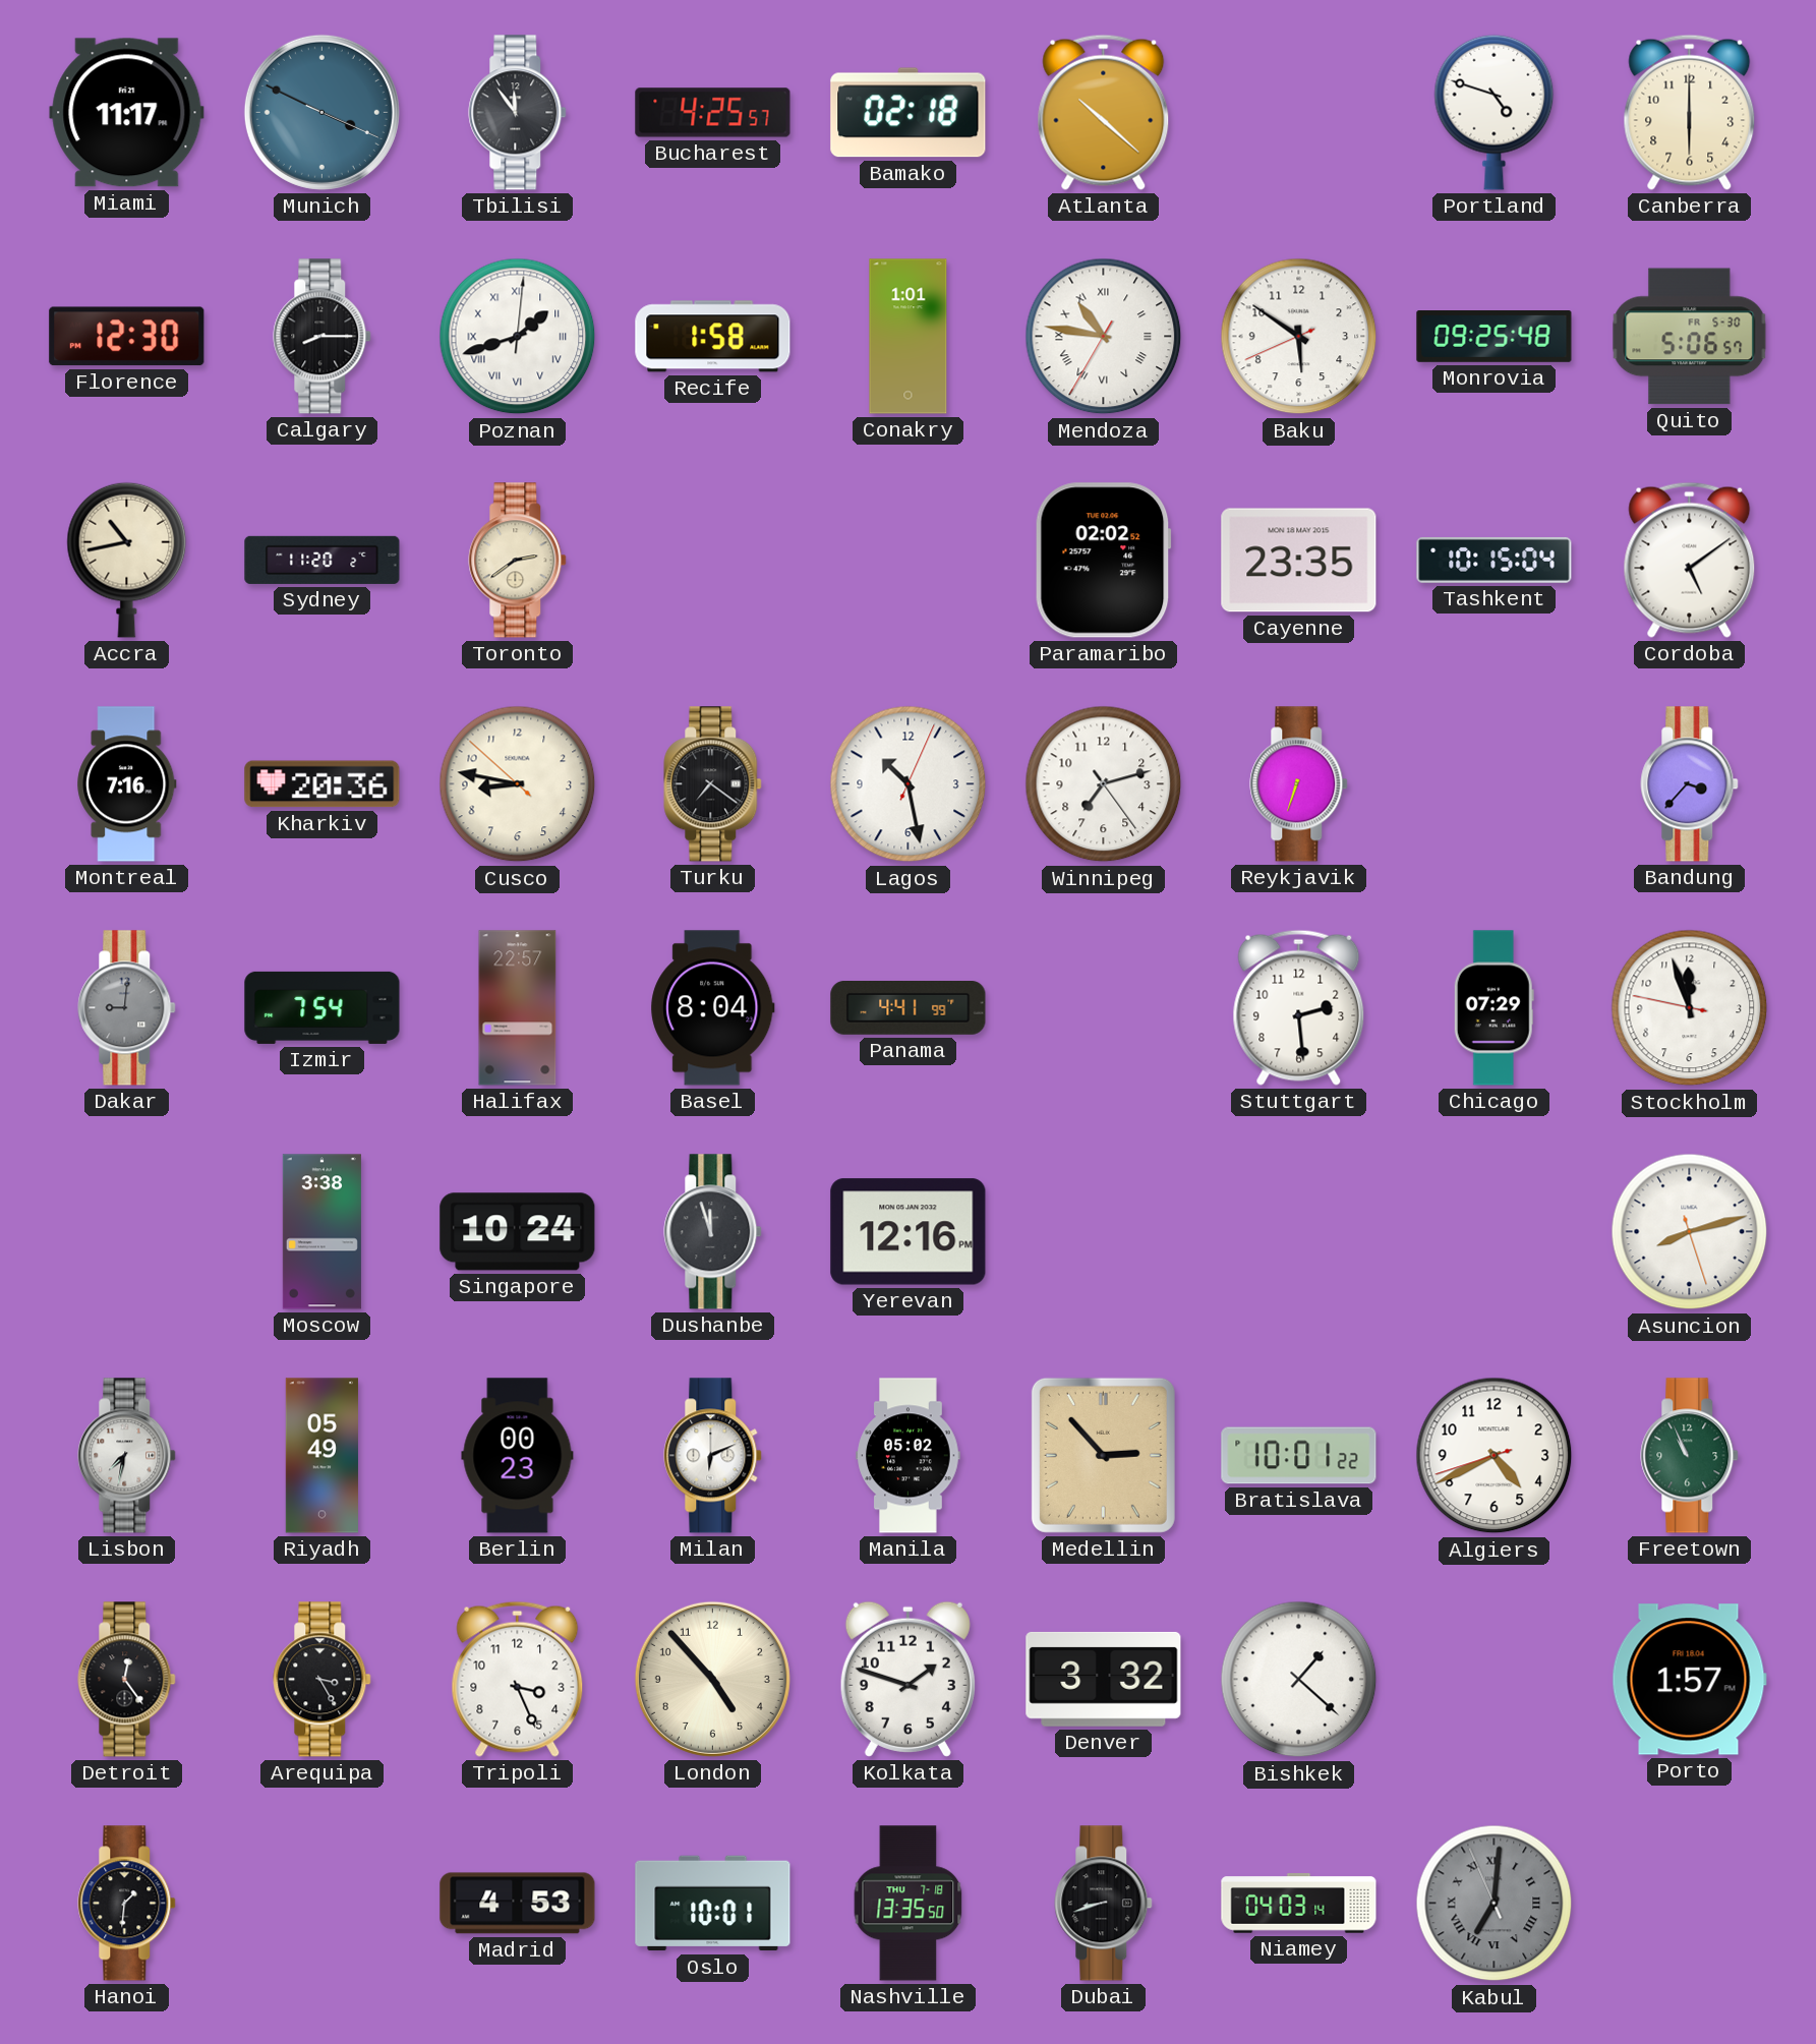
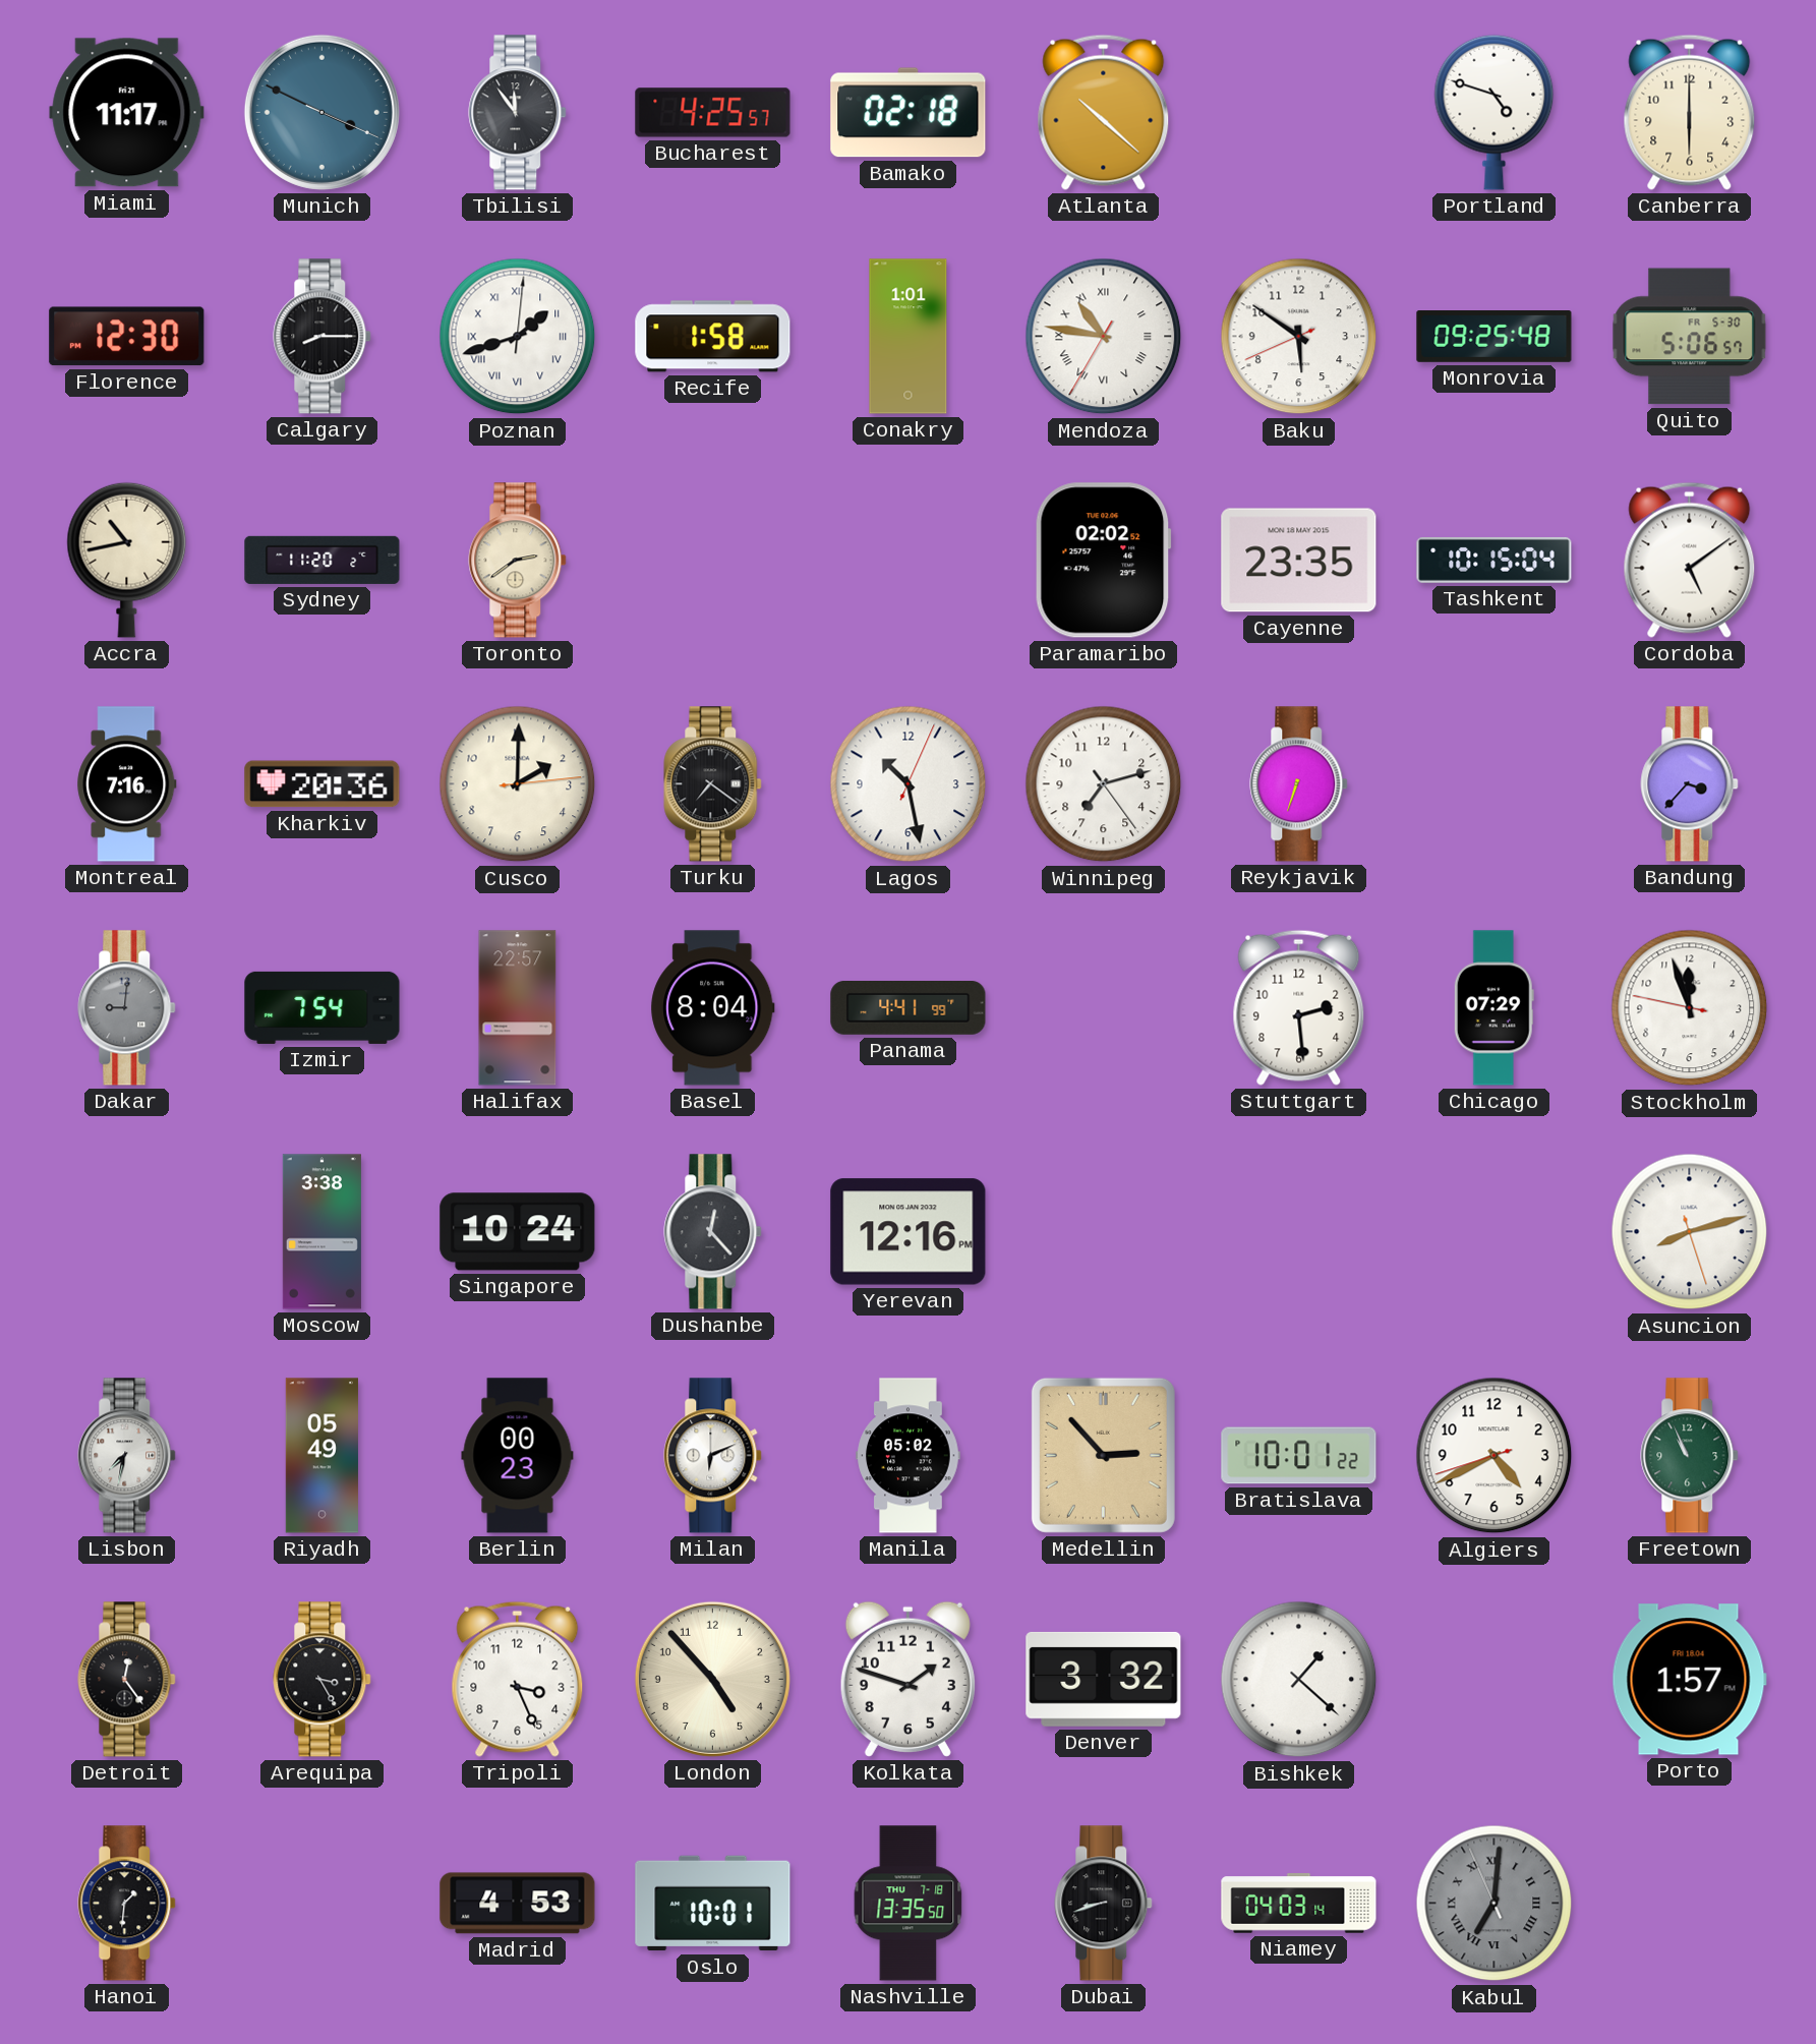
Cusco: 8:46 -> 2:00
Dushanbe: 11:57 -> 12:23
